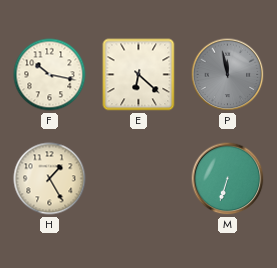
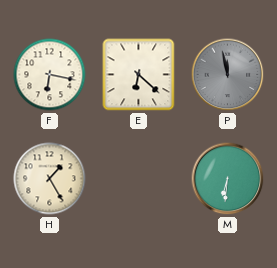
F: 10:17 -> 6:17
M: 6:33 -> 6:31
